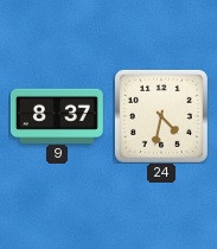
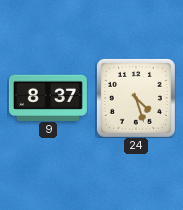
24: 4:32 -> 4:27
